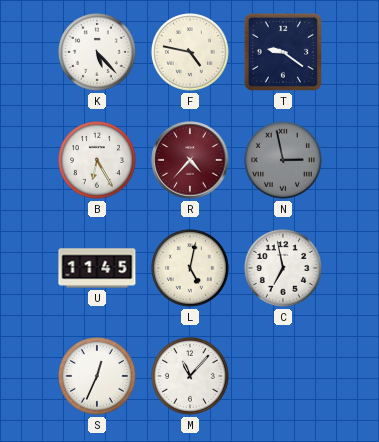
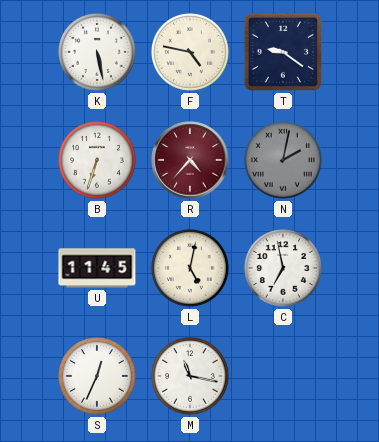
K: 5:23 -> 5:28
B: 6:25 -> 6:33
N: 2:58 -> 2:02
M: 11:07 -> 11:17
